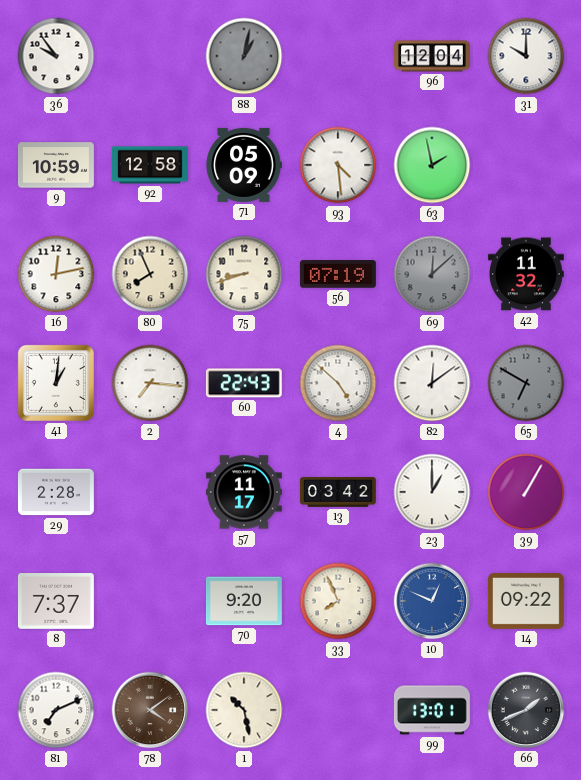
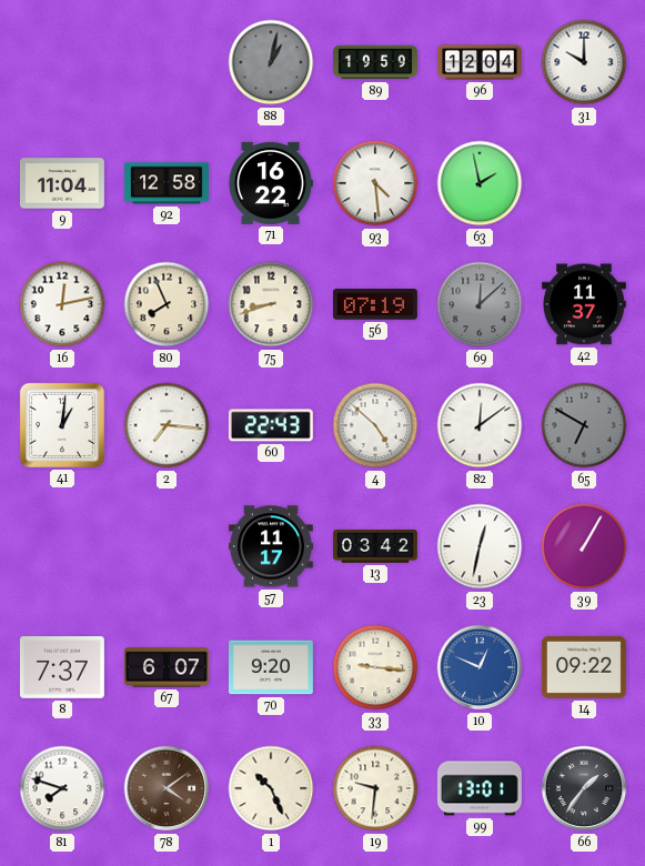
36: 9:54 -> none
89: none -> 19:59
9: 10:59 -> 11:04
71: 05:09 -> 16:22
42: 11:32 -> 11:37
29: 2:28 -> none
23: 1:00 -> 12:32
67: none -> 6:07
33: 7:56 -> 9:16
81: 7:11 -> 7:48
1: 10:28 -> 10:26
19: none -> 9:31
66: 1:41 -> 1:36
